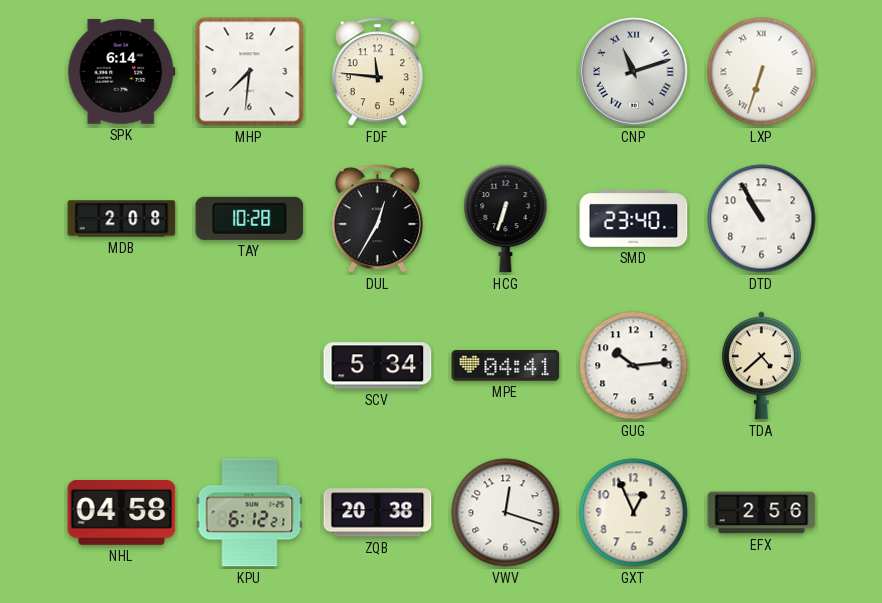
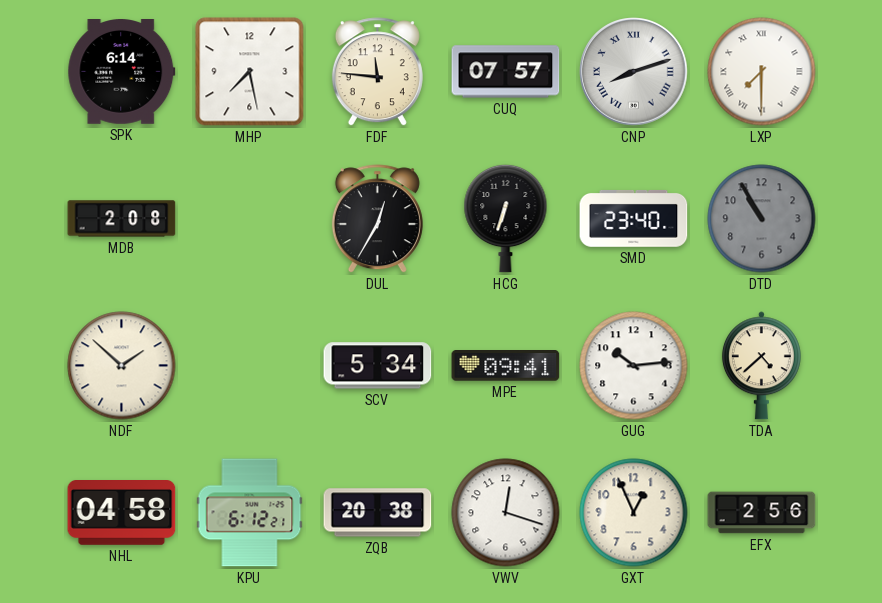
MHP: 7:31 -> 7:28
CUQ: none -> 07:57
CNP: 11:12 -> 8:12
LXP: 6:33 -> 7:30
TAY: 10:28 -> none
DTD dial: white -> grey
NDF: none -> 1:52
MPE: 04:41 -> 09:41
